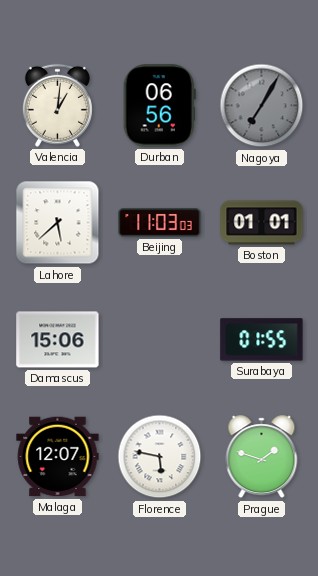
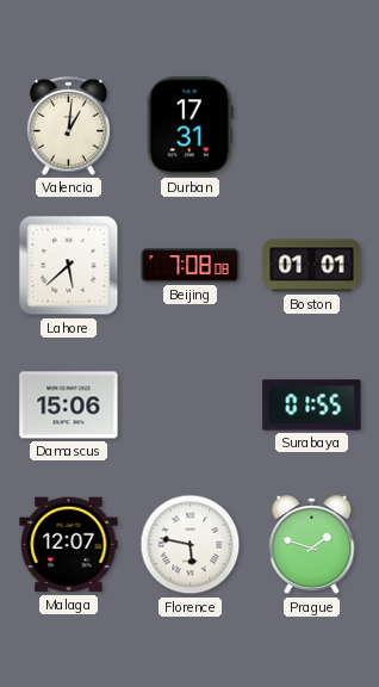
Durban: 06:56 -> 17:31
Nagoya: 7:05 -> none
Beijing: 11:03 -> 7:08
